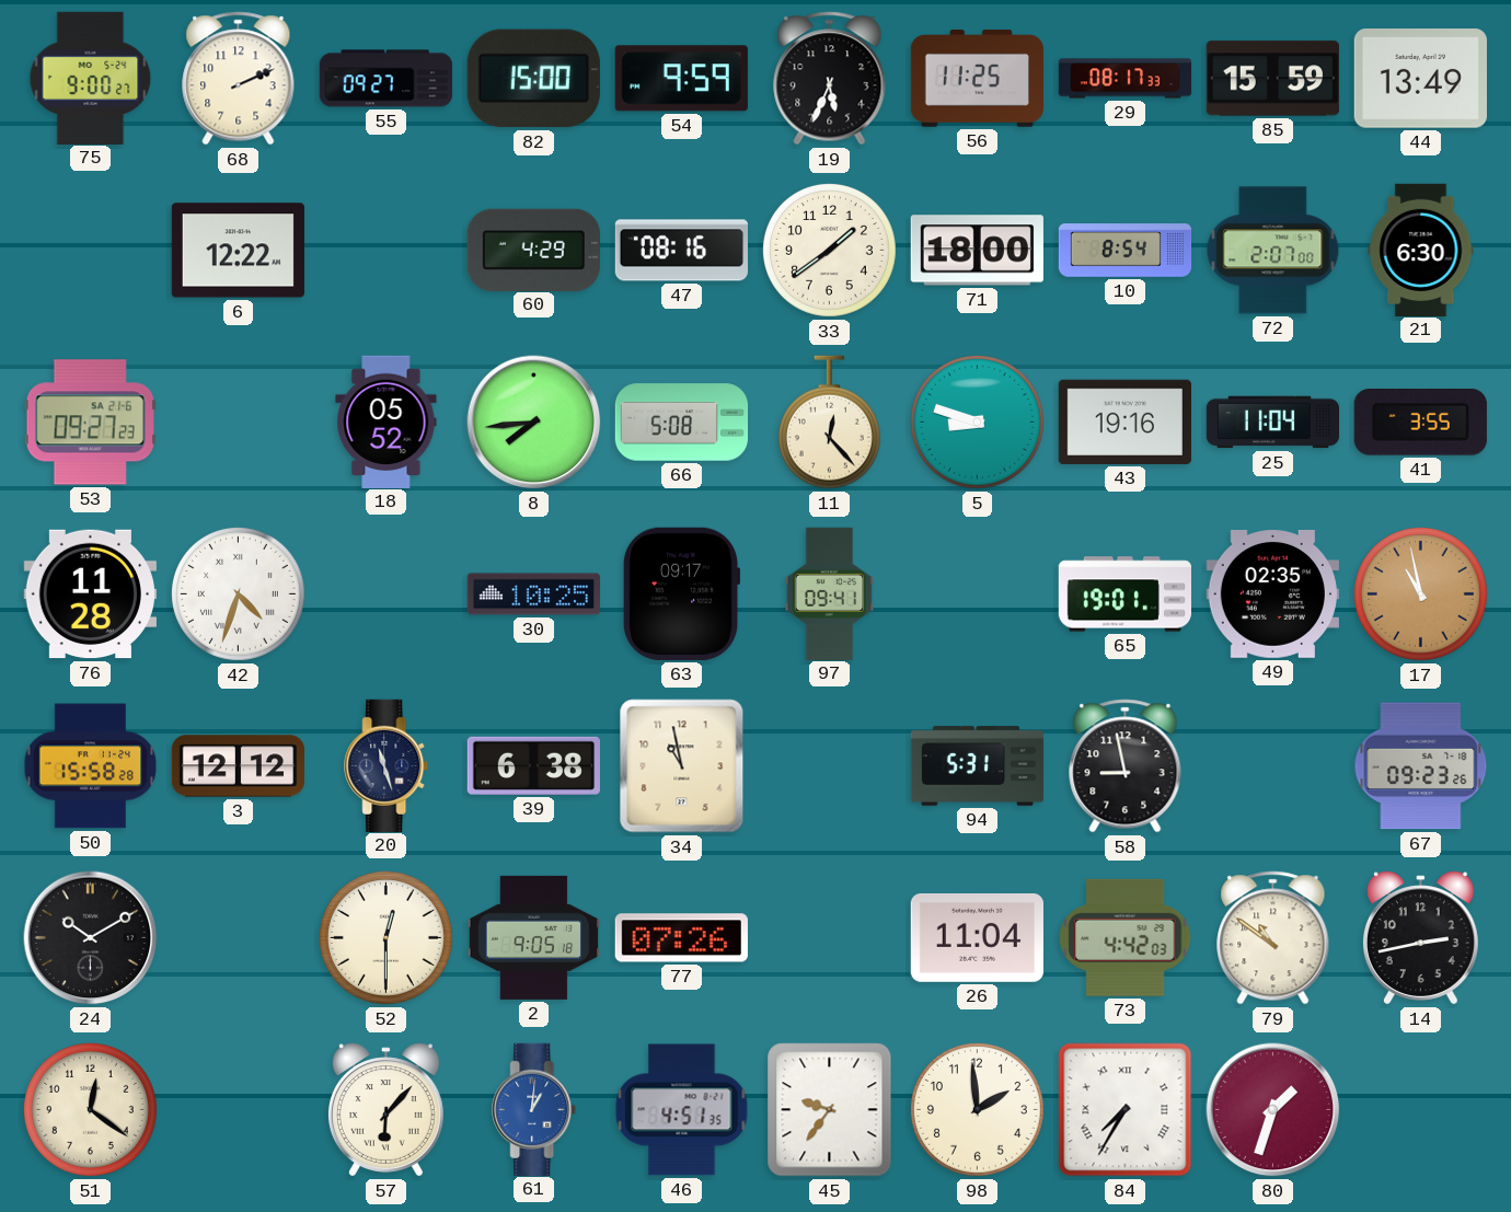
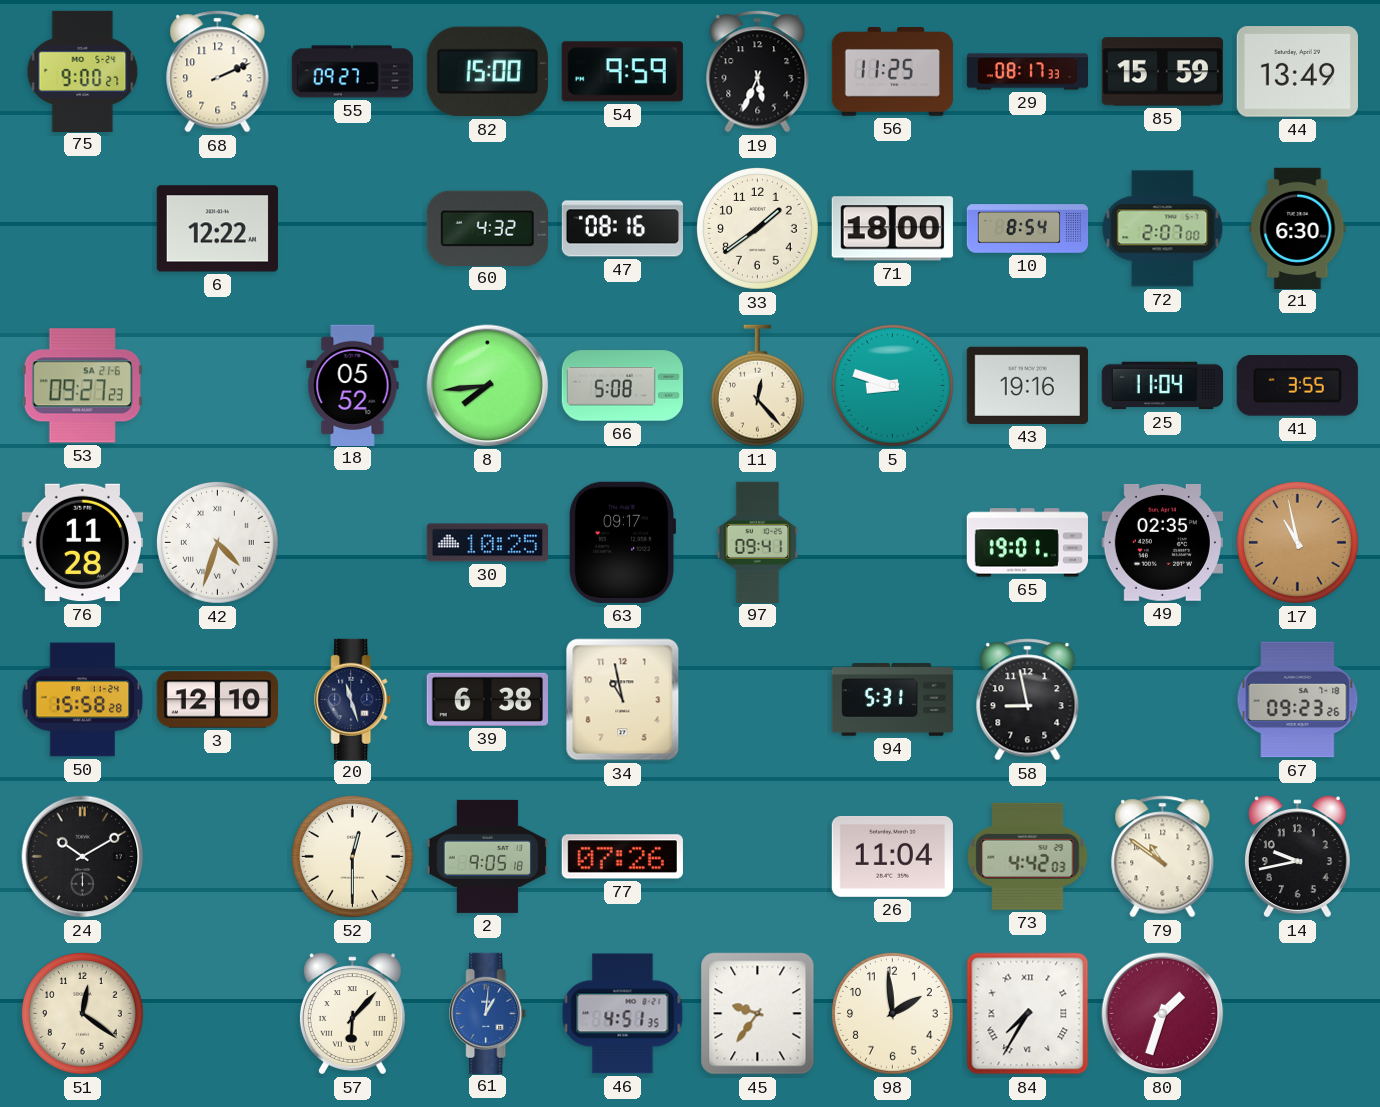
60: 4:29 -> 4:32
3: 12:12 -> 12:10
14: 2:43 -> 9:43
